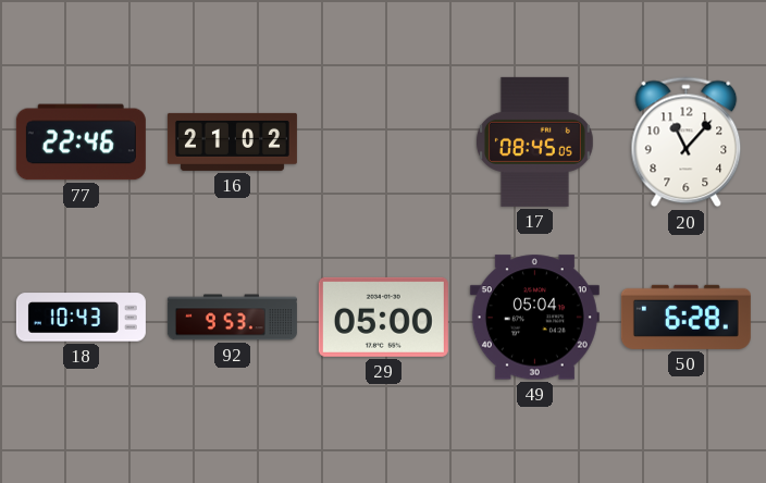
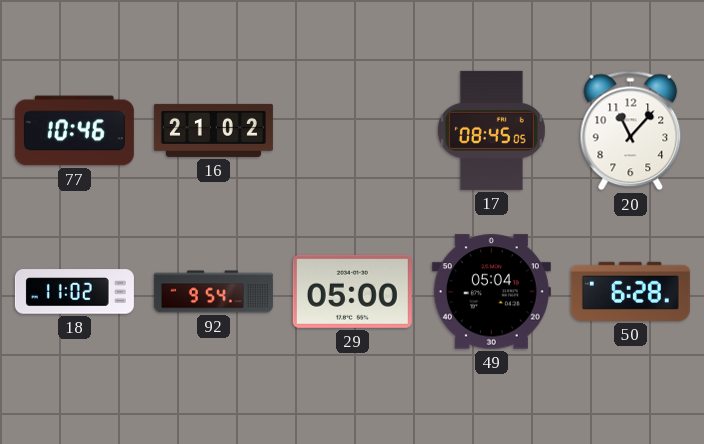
77: 22:46 -> 10:46
18: 10:43 -> 11:02
92: 9:53 -> 9:54
